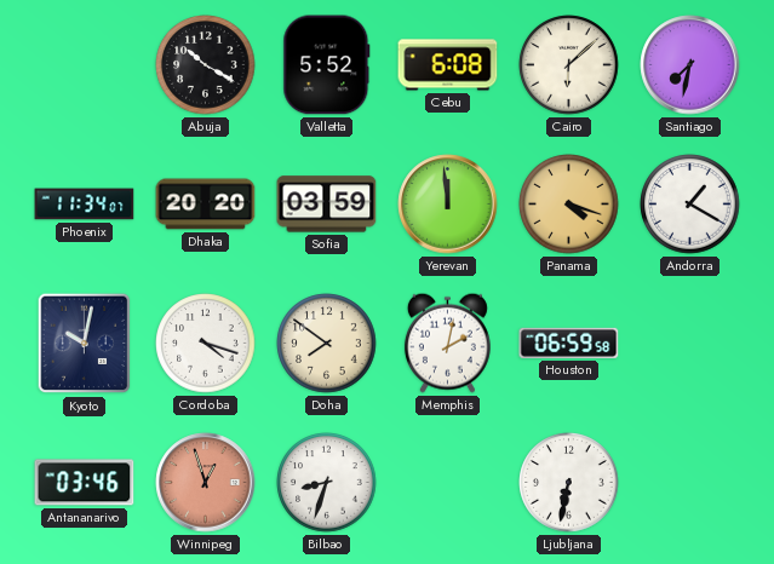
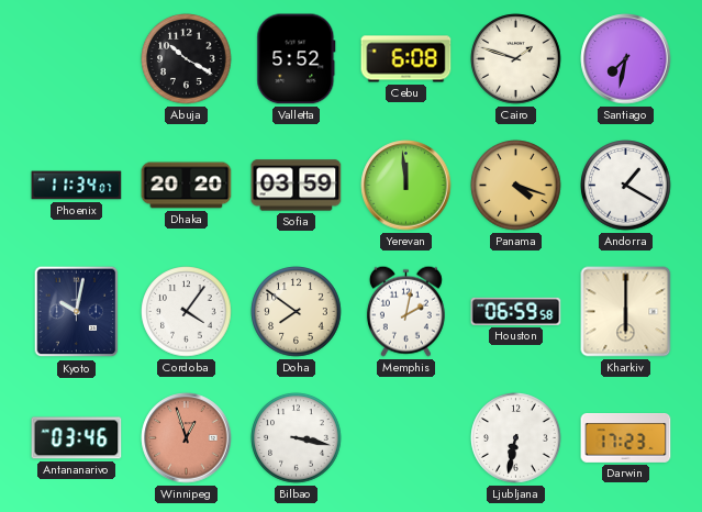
Cairo: 6:08 -> 1:48
Cordoba: 4:18 -> 4:06
Kharkiv: none -> 6:00
Bilbao: 8:33 -> 3:17
Darwin: none -> 17:23
